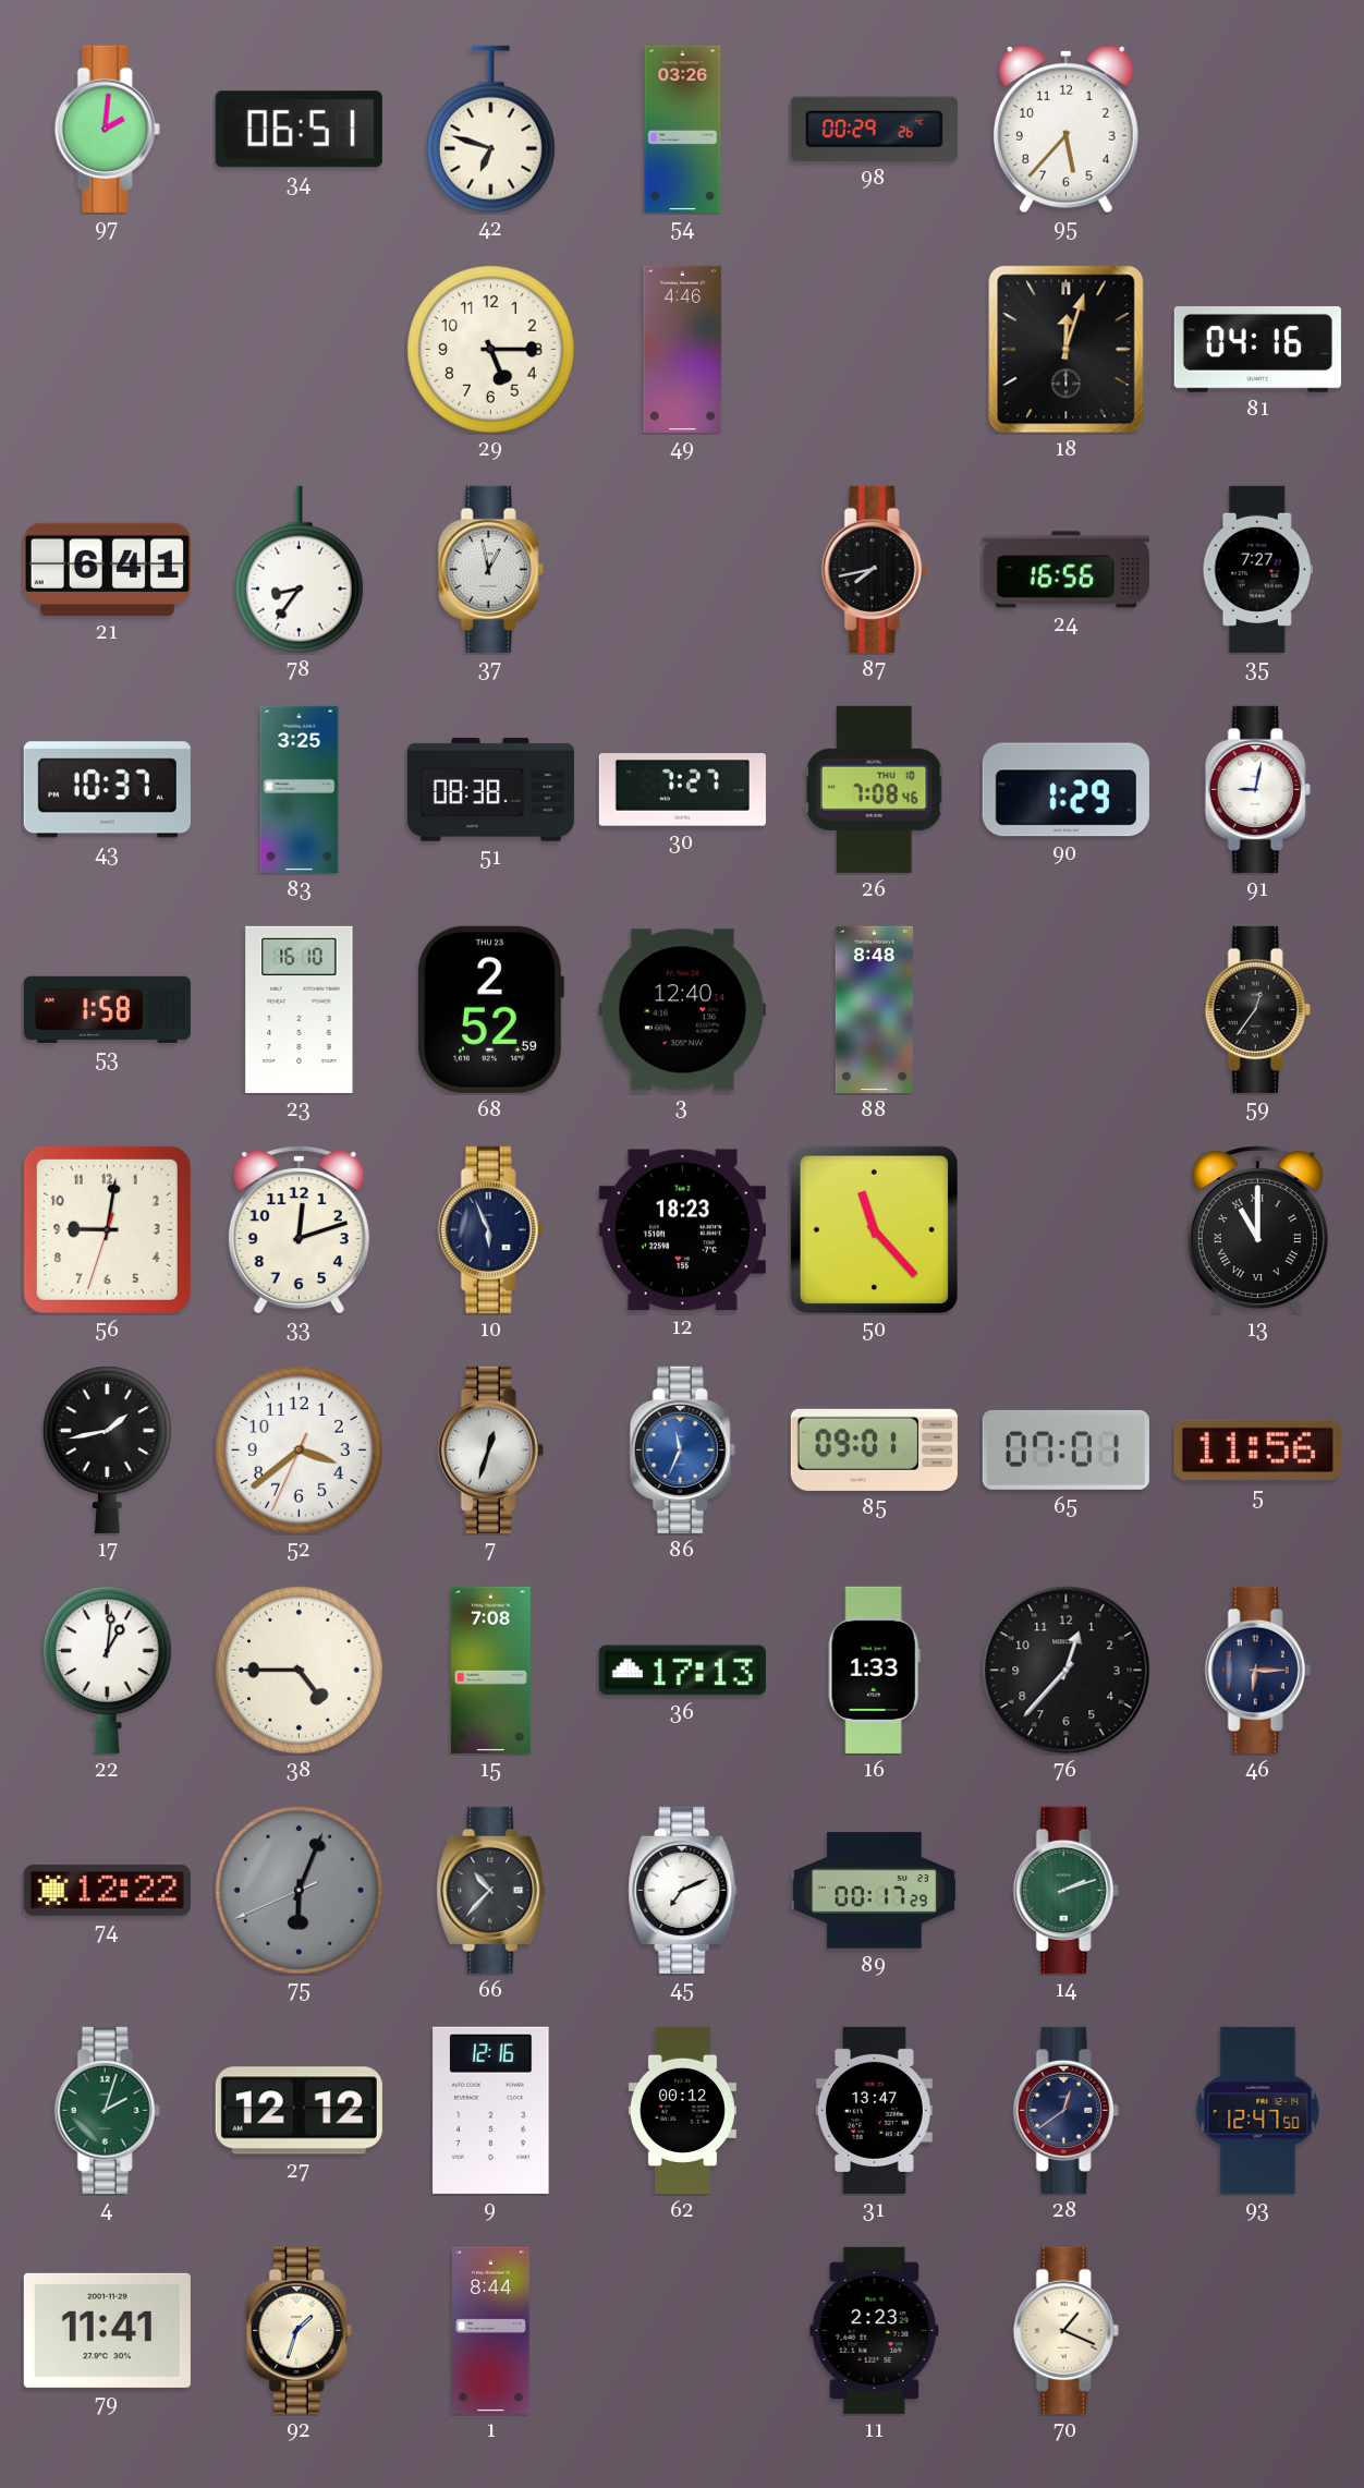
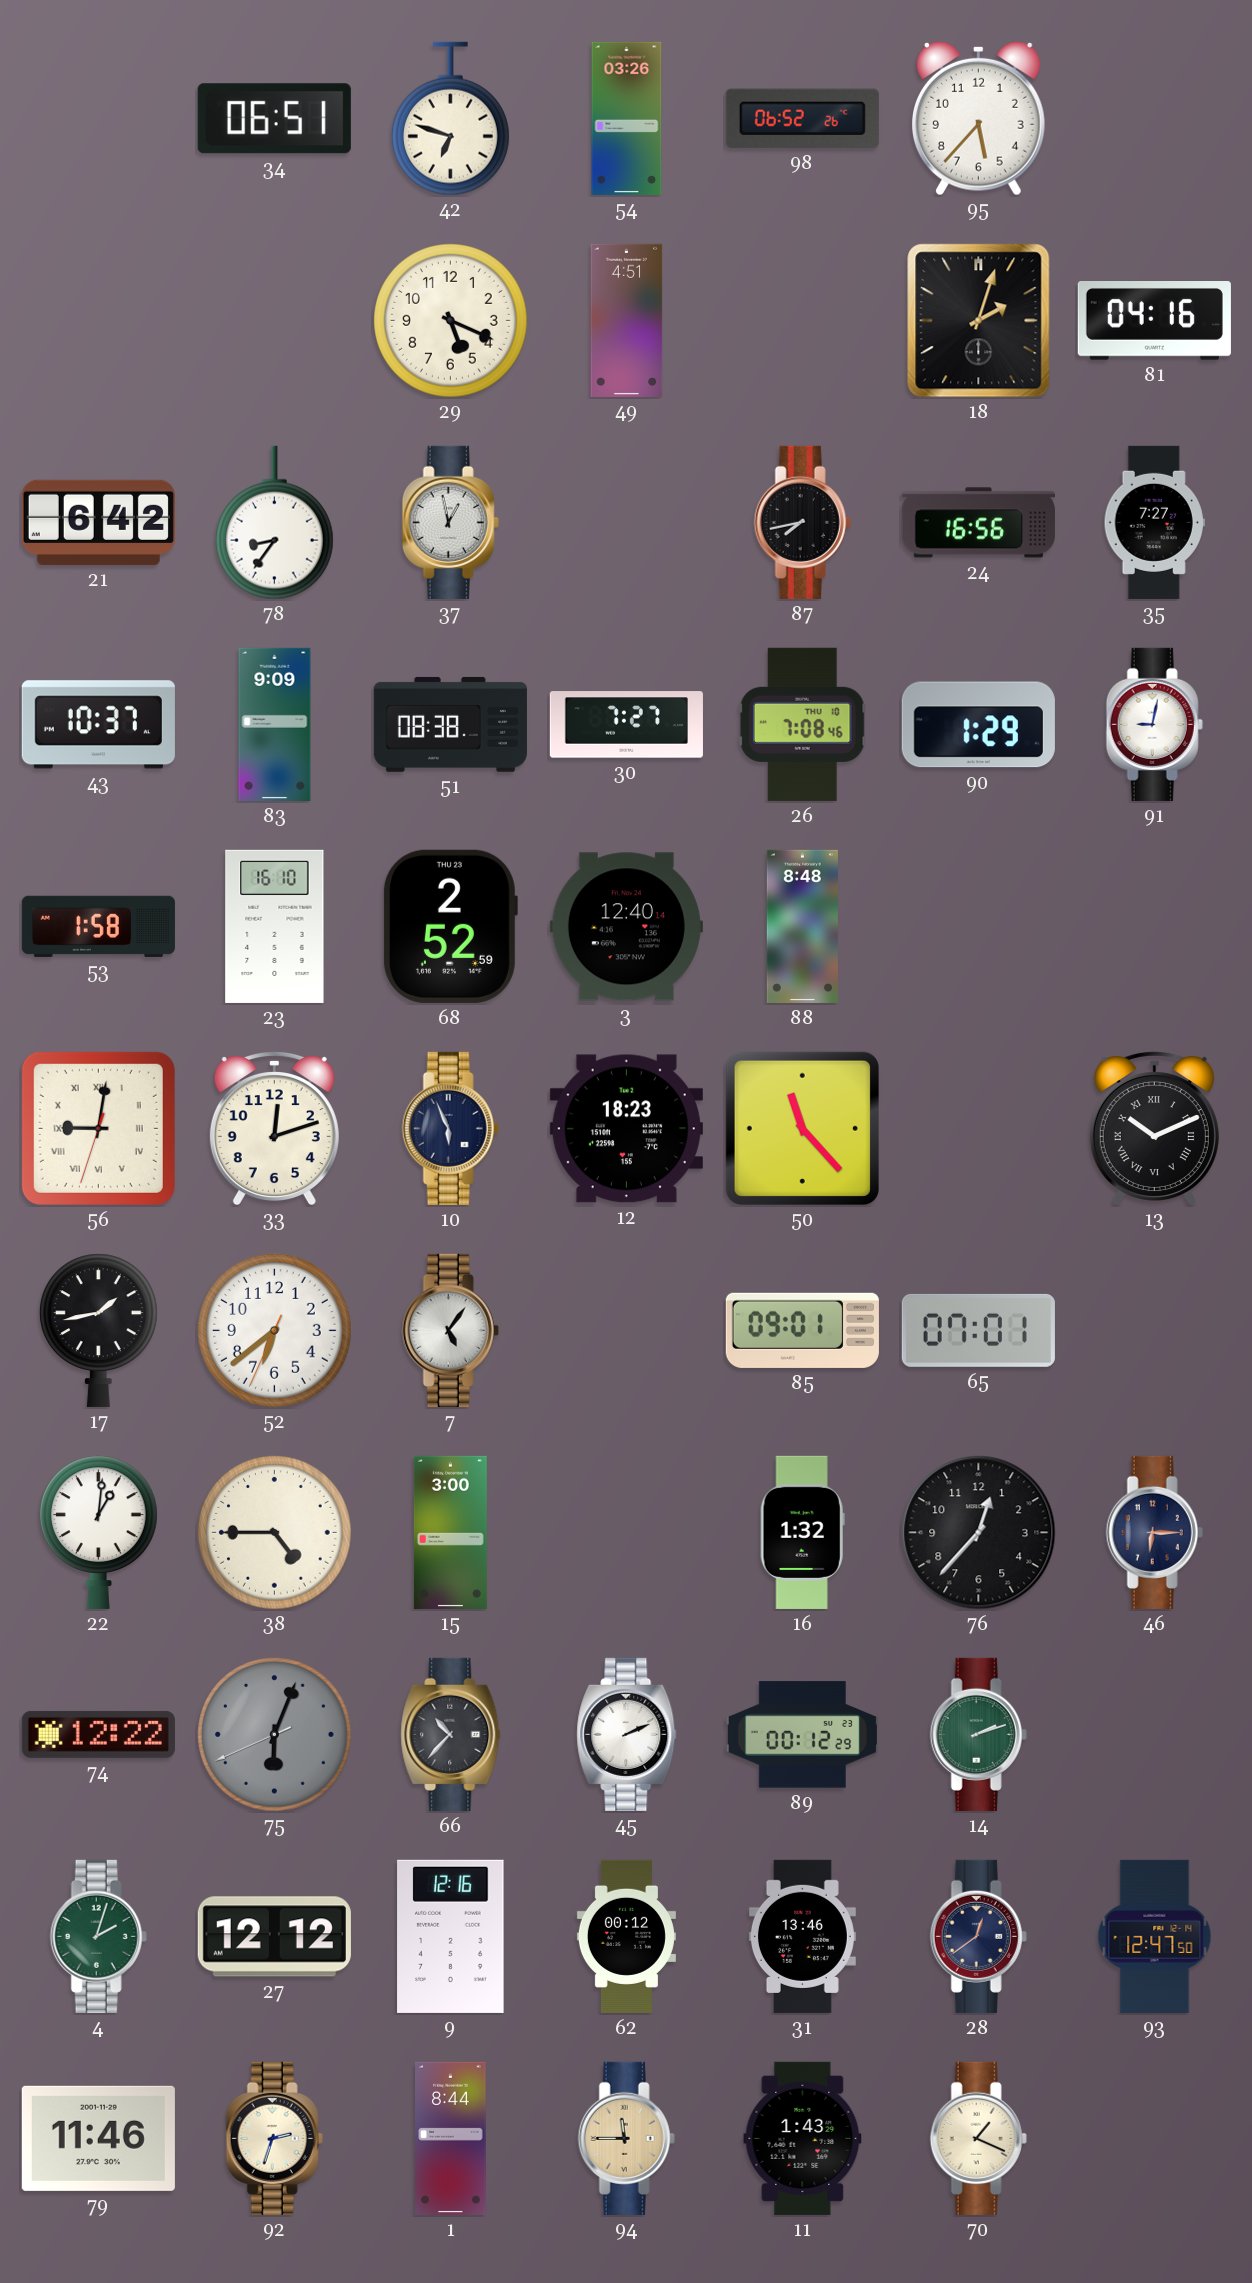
97: 2:01 -> none
98: 00:29 -> 06:52
29: 5:15 -> 5:19
49: 4:46 -> 4:51
18: 12:03 -> 2:03
21: 6:41 -> 6:42
83: 3:25 -> 9:09
59: 12:36 -> none
56 numerals: Arabic -> Roman
13: 11:00 -> 10:11
52: 3:38 -> 6:38
7: 12:33 -> 5:06
86: 11:34 -> none
5: 11:56 -> none
15: 7:08 -> 3:00
36: 17:13 -> none
16: 1:33 -> 1:32
45: 7:11 -> 2:11
89: 00:17 -> 00:12
31: 13:47 -> 13:46
79: 11:41 -> 11:46
92: 1:33 -> 2:33
94: none -> 11:45
11: 2:23 -> 1:43
